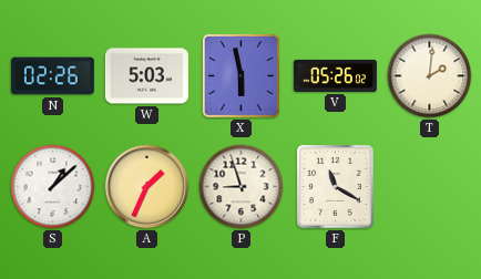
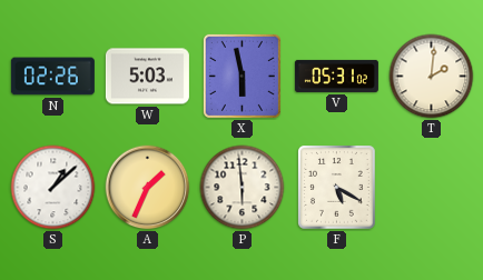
V: 05:26 -> 05:31
P: 8:57 -> 5:59
F: 11:20 -> 5:20
